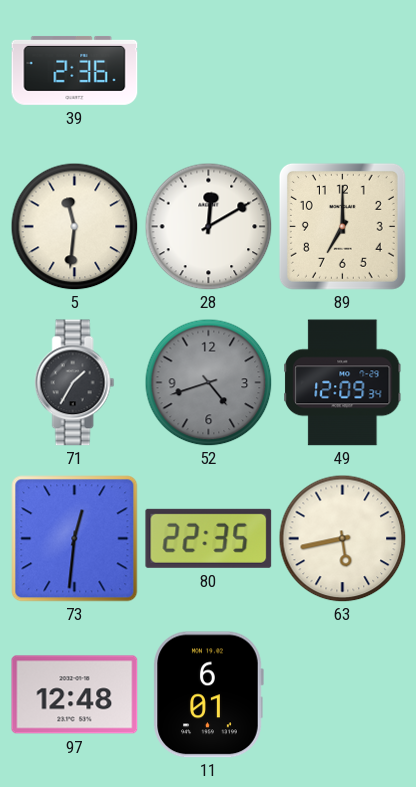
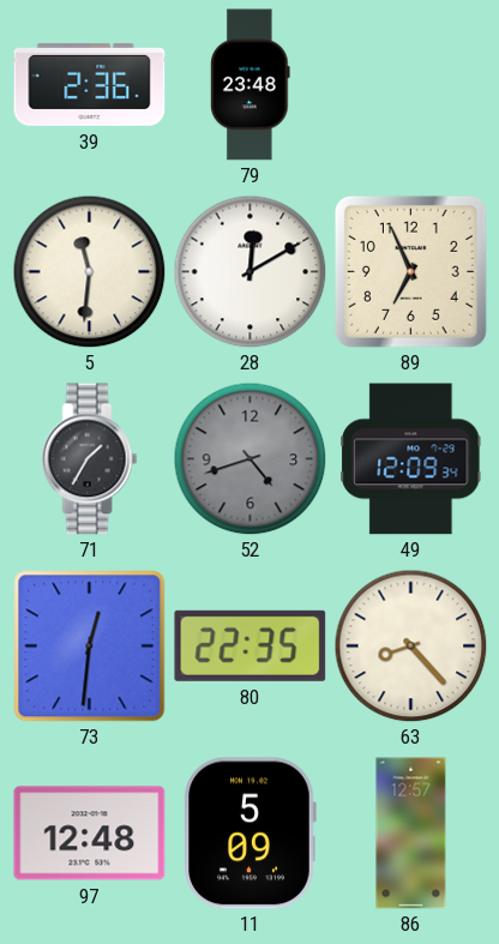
79: none -> 23:48
89: 7:00 -> 6:56
63: 5:43 -> 8:23
11: 6:01 -> 5:09
86: none -> 12:57
